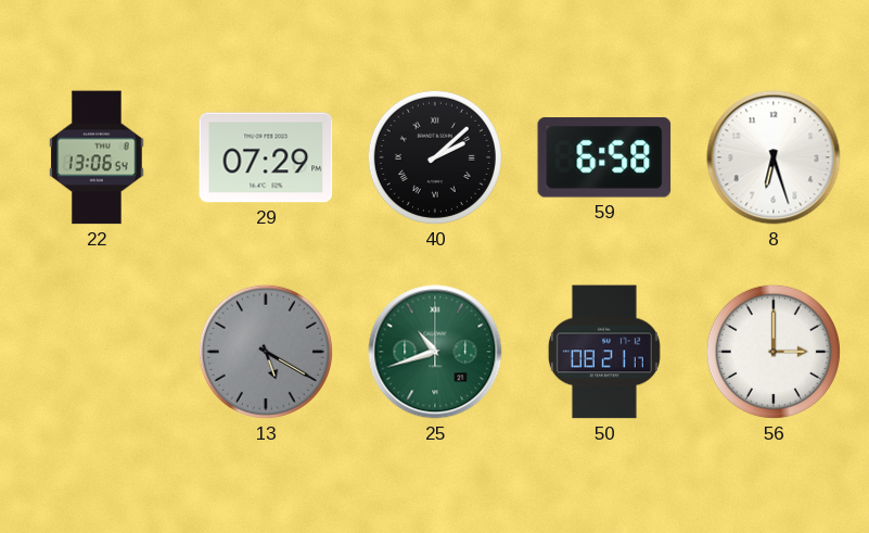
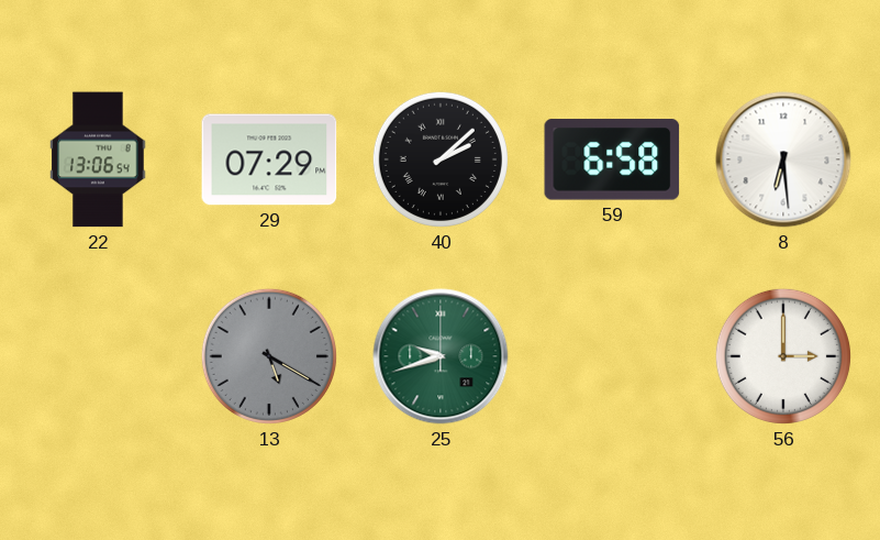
8: 6:27 -> 6:29
25: 10:42 -> 9:42
50: 08:21 -> none
